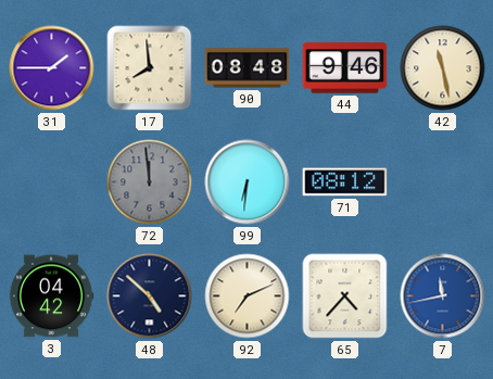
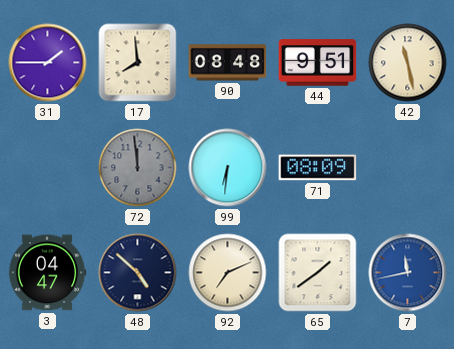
44: 9:46 -> 9:51
71: 08:12 -> 08:09
3: 04:42 -> 04:47
65: 4:37 -> 1:39
